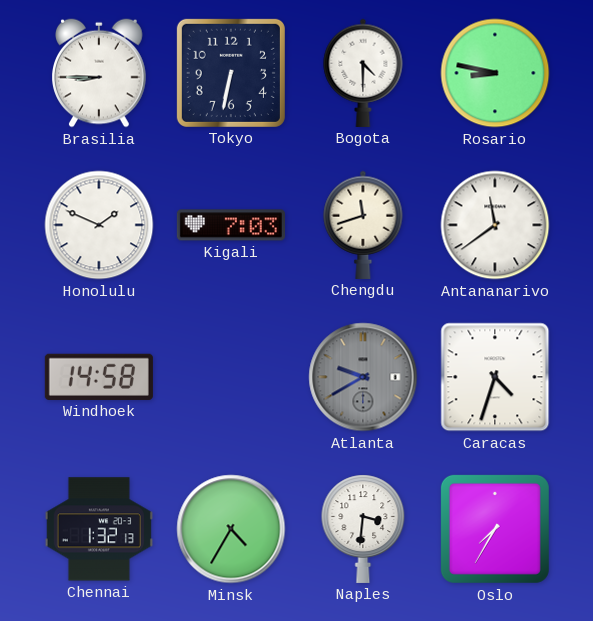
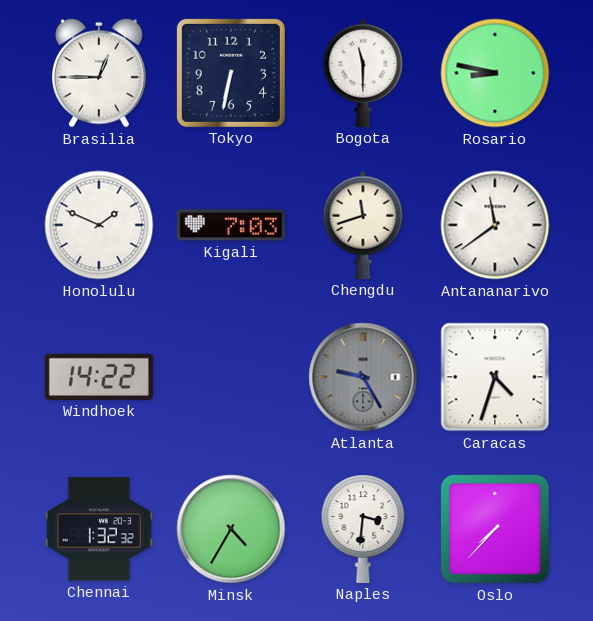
Brasilia: 8:45 -> 12:45
Bogota: 4:30 -> 11:30
Windhoek: 14:58 -> 14:22
Atlanta: 9:40 -> 9:25
Chennai: 1:32:13 -> 1:32:32
Oslo: 7:35 -> 7:37
